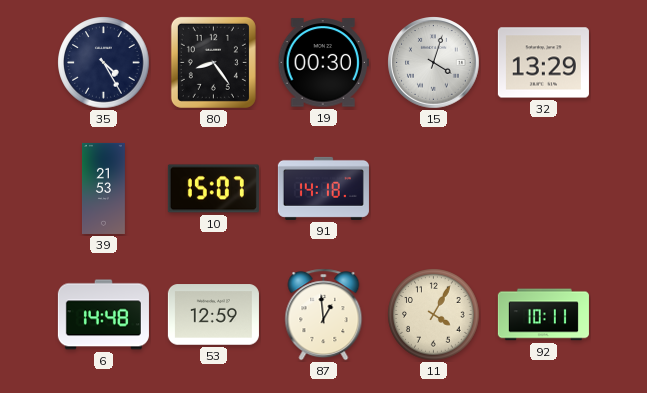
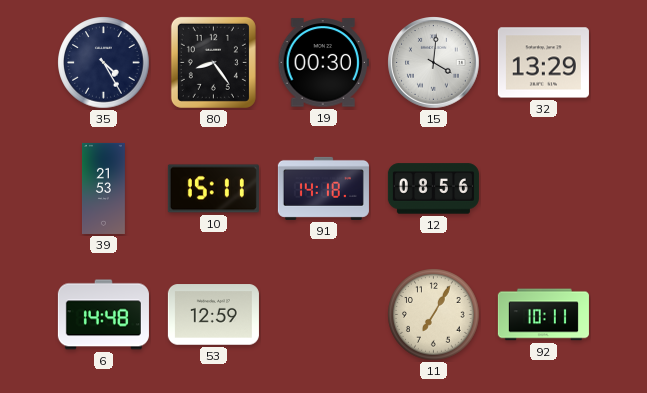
15: 4:03 -> 4:01
10: 15:07 -> 15:11
12: none -> 08:56
87: 12:59 -> none
11: 4:05 -> 7:05
